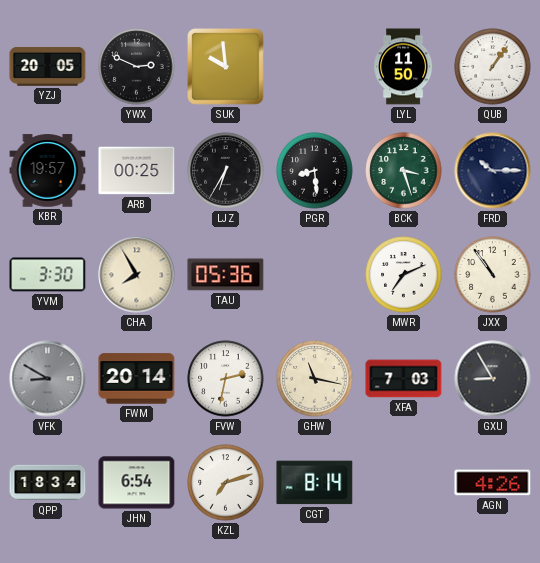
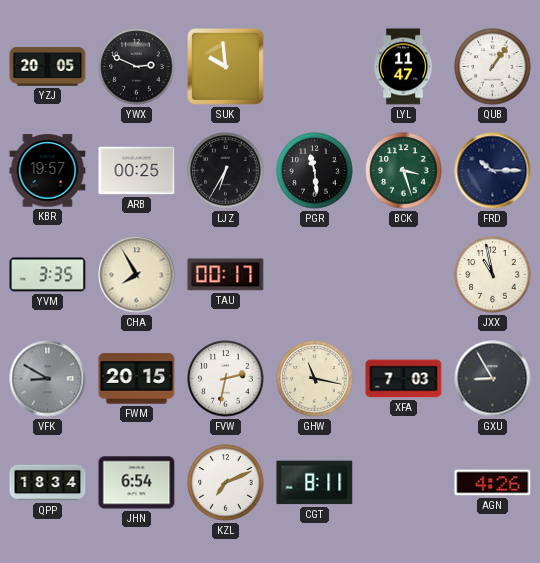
LYL: 11:50 -> 11:47
PGR: 8:29 -> 11:29
YVM: 3:30 -> 3:35
TAU: 05:36 -> 00:17
MWR: 7:11 -> none
JXX: 10:54 -> 10:58
FWM: 20:14 -> 20:15
KZL: 7:12 -> 7:11
CGT: 8:14 -> 8:11
